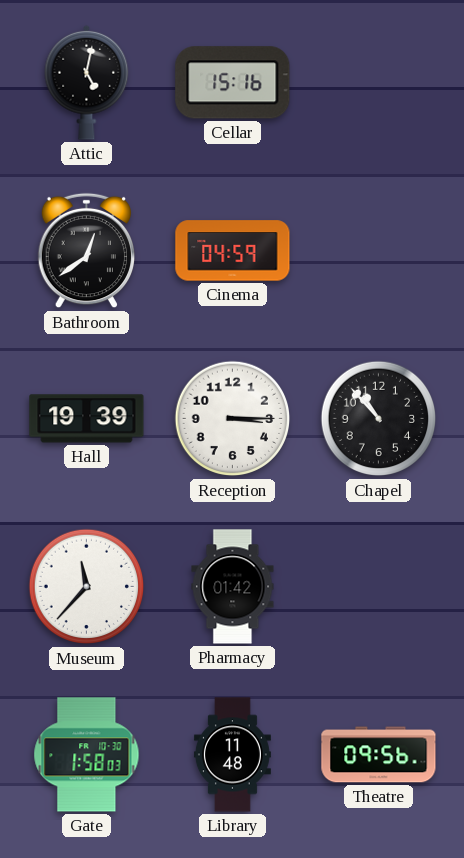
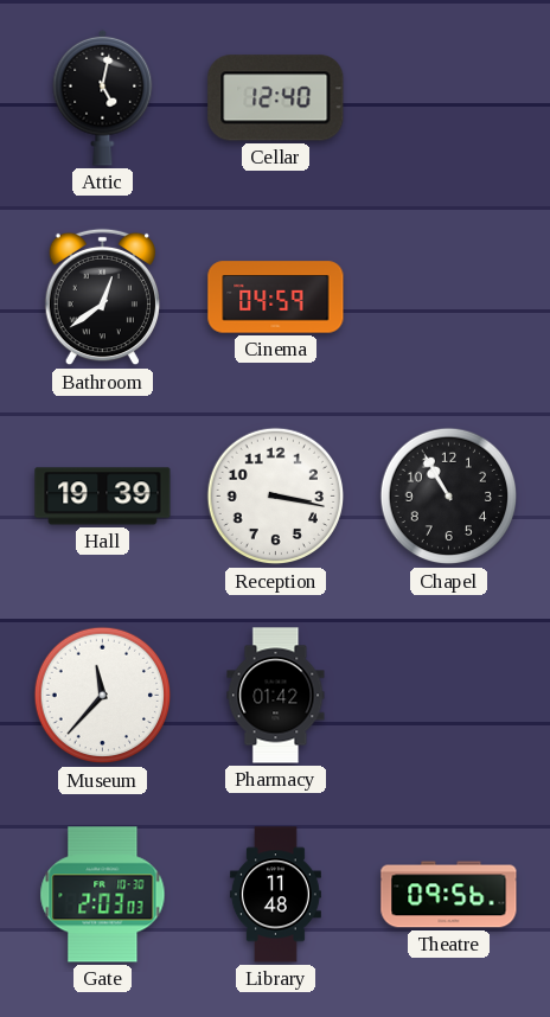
Cellar: 15:16 -> 12:40
Reception: 3:15 -> 3:17
Chapel: 10:53 -> 10:55
Gate: 1:58 -> 2:03
